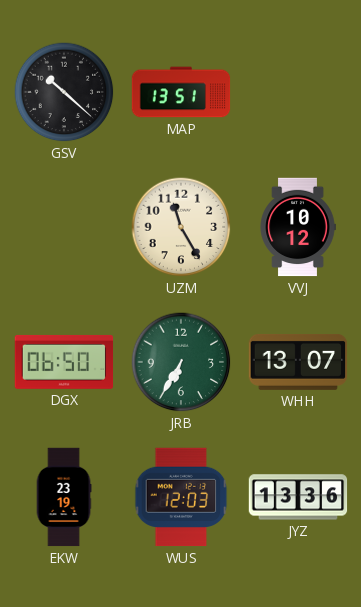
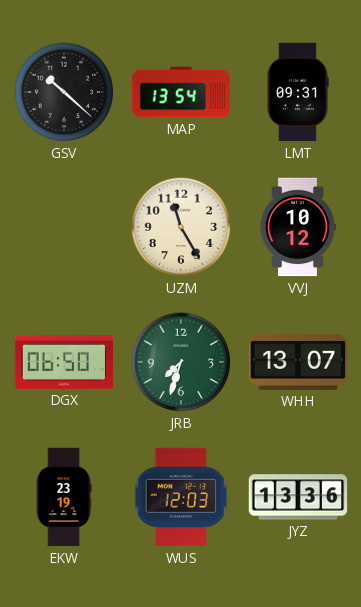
MAP: 13:51 -> 13:54
LMT: none -> 09:31
JRB: 6:35 -> 7:33
